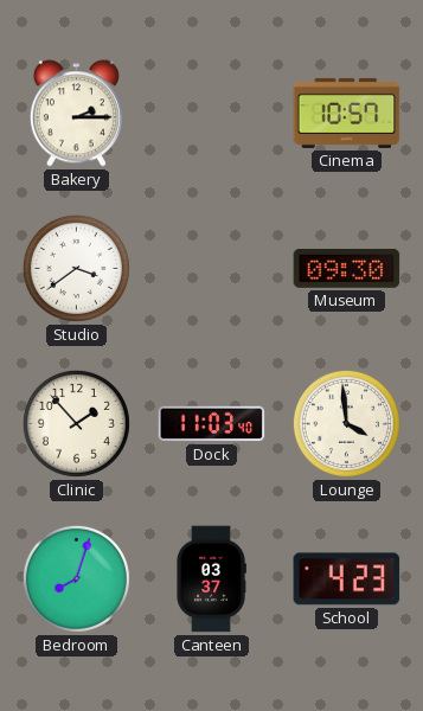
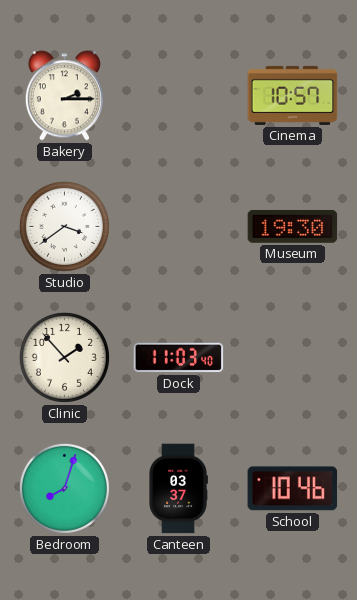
Museum: 09:30 -> 19:30
Lounge: 3:59 -> none
School: 4:23 -> 10:46
